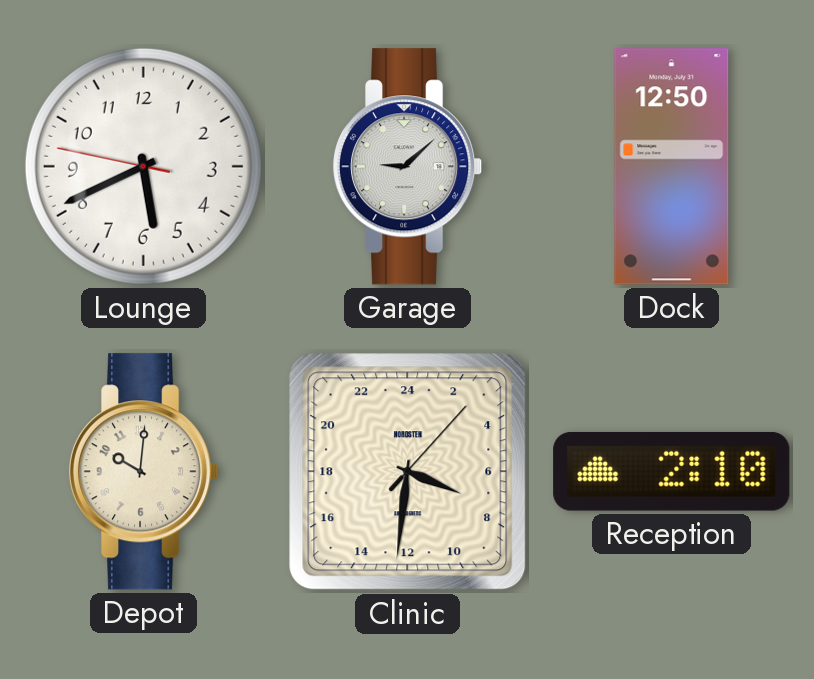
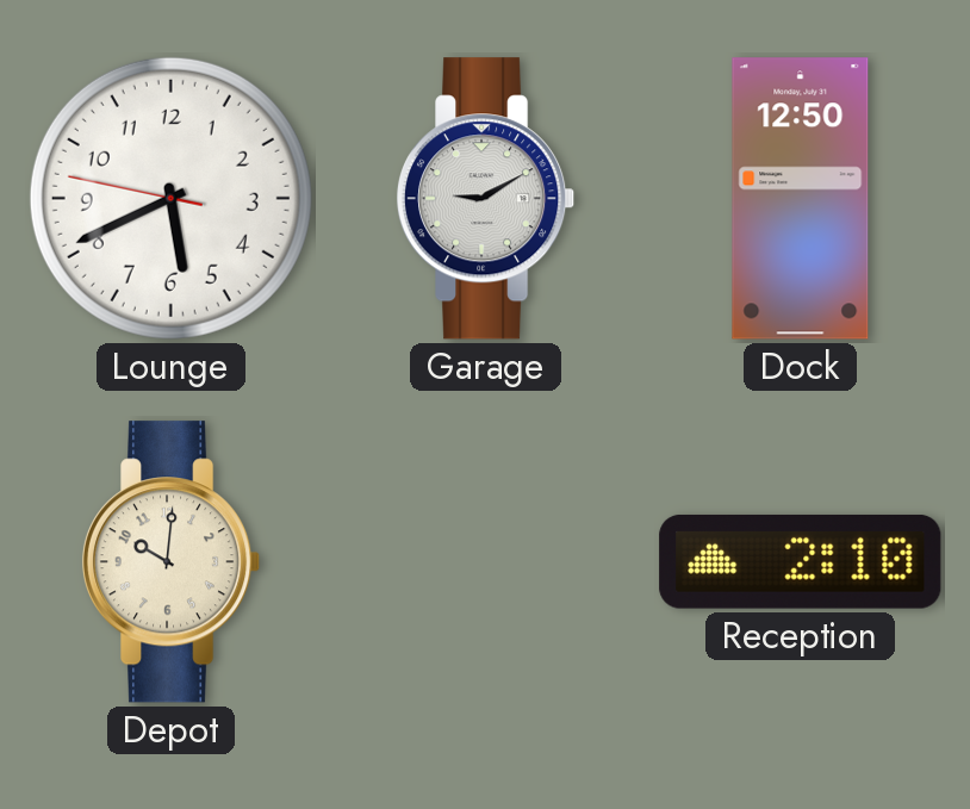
Garage: 9:08 -> 9:10
Clinic: 7:31 -> none
